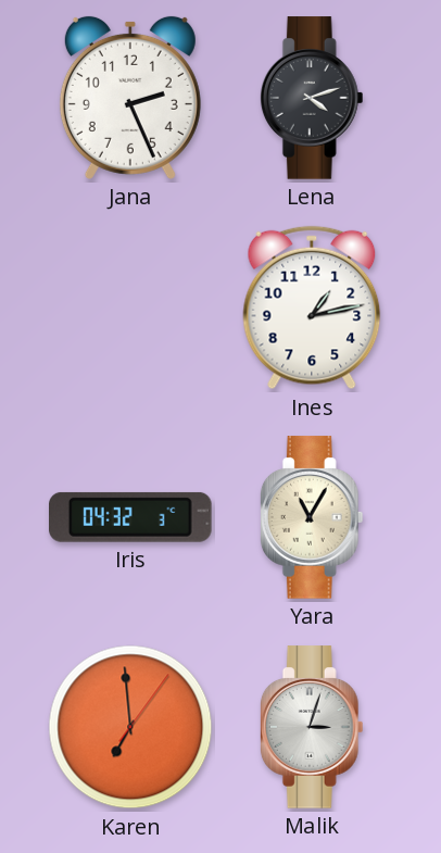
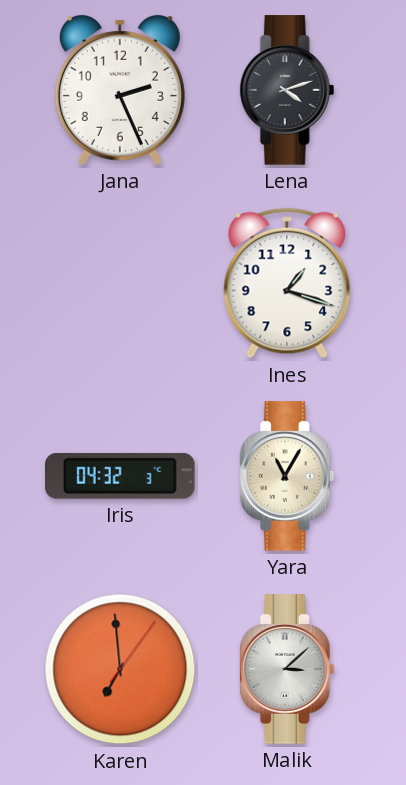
Ines: 1:13 -> 1:18
Malik: 3:03 -> 3:08
